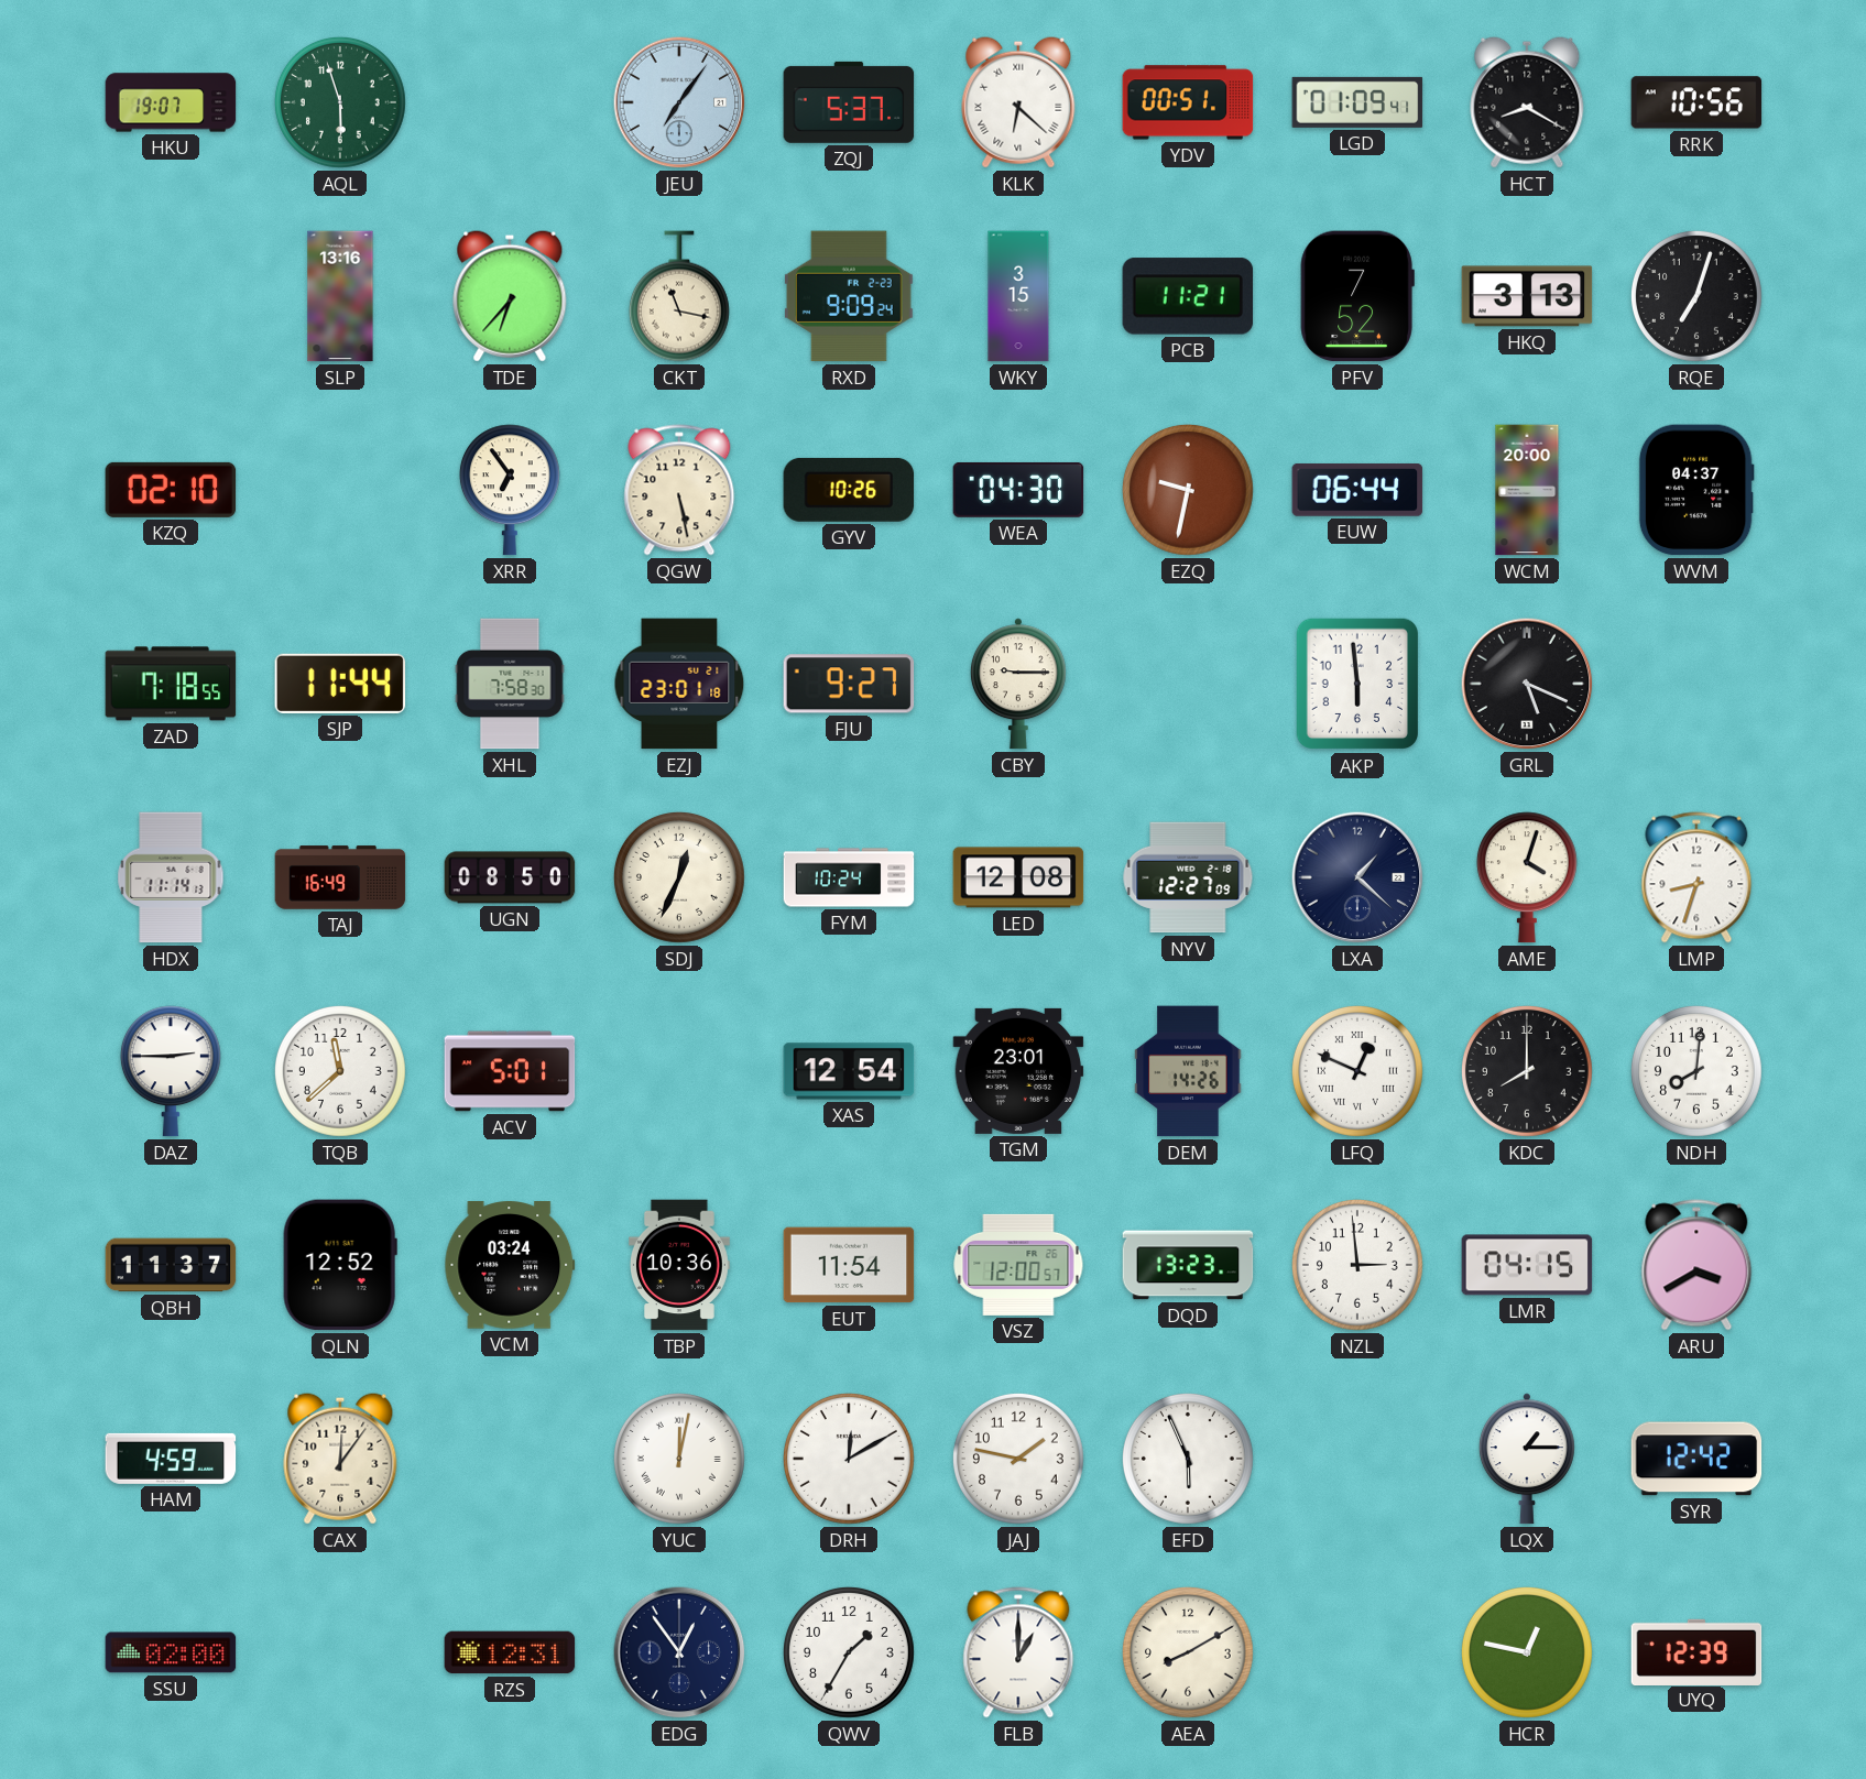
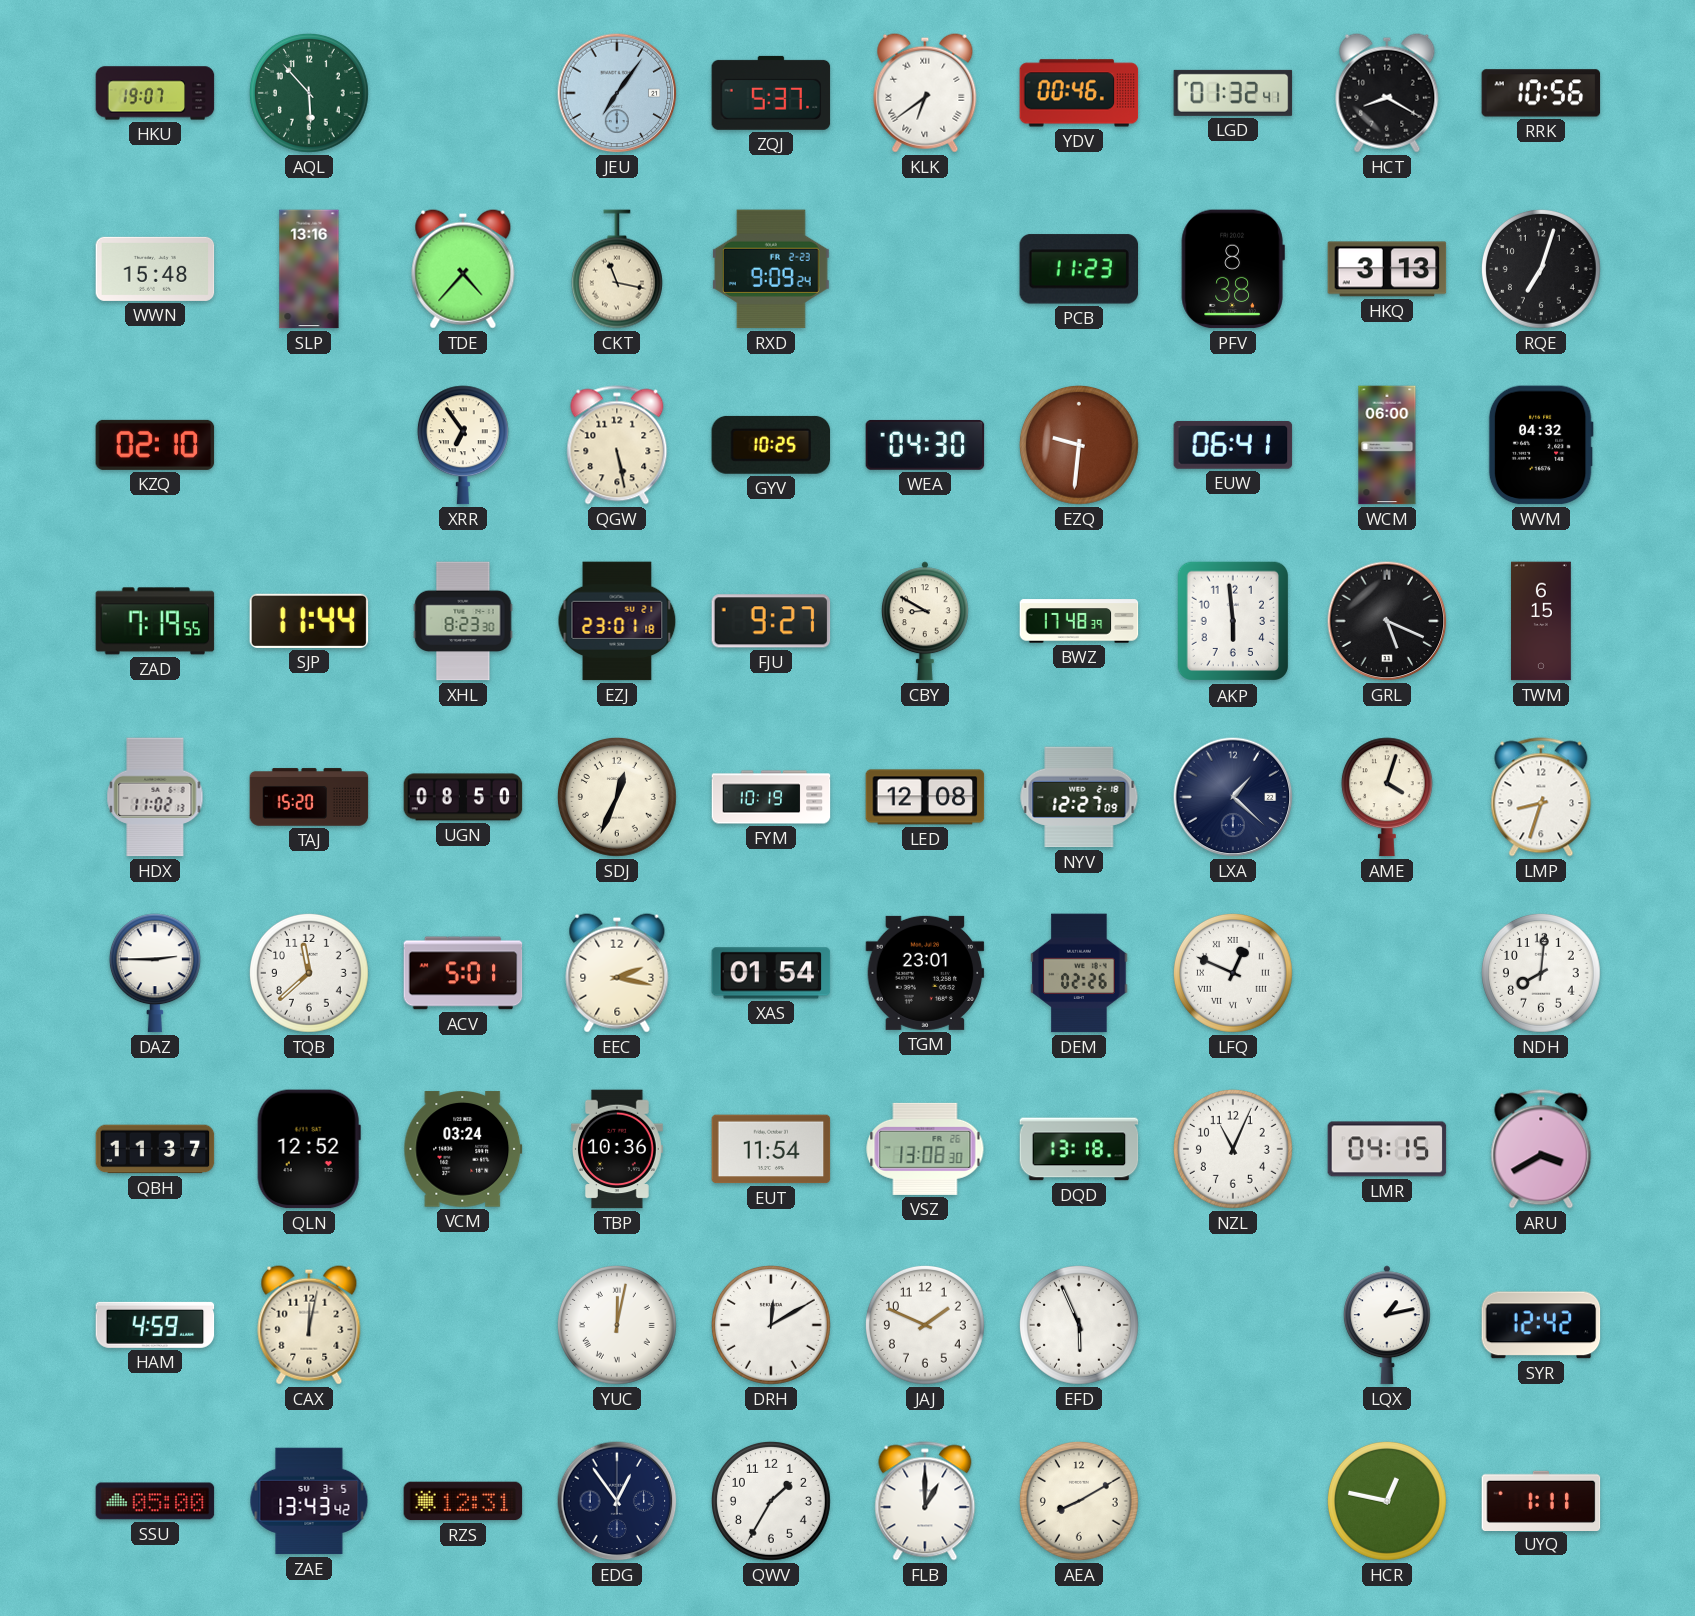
AQL: 5:57 -> 5:53
KLK: 6:22 -> 6:39
YDV: 00:51 -> 00:46
LGD: 01:09 -> 01:32
WWN: none -> 15:48
TDE: 6:37 -> 4:37
WKY: 3:15 -> none
PCB: 11:21 -> 11:23
PFV: 7:52 -> 8:38
GYV: 10:26 -> 10:25
EZQ: 9:32 -> 9:31
EUW: 06:44 -> 06:41
WCM: 20:00 -> 06:00
WVM: 04:37 -> 04:32
ZAD: 7:18 -> 7:19
XHL: 7:58 -> 8:23
CBY: 9:15 -> 8:50
BWZ: none -> 17:48
TWM: none -> 6:15
HDX: 11:14 -> 11:02
TAJ: 16:49 -> 15:20
FYM: 10:24 -> 10:19
EEC: none -> 2:17
XAS: 12:54 -> 01:54
DEM: 14:26 -> 02:26
KDC: 8:00 -> none
VSZ: 12:00 -> 13:08
DQD: 13:23 -> 13:18
NZL: 2:59 -> 11:04
CAX: 12:06 -> 12:02
JAJ: 1:47 -> 1:49
LQX: 1:15 -> 1:13
SSU: 02:00 -> 05:00
ZAE: none -> 13:43
UYQ: 12:39 -> 1:11
